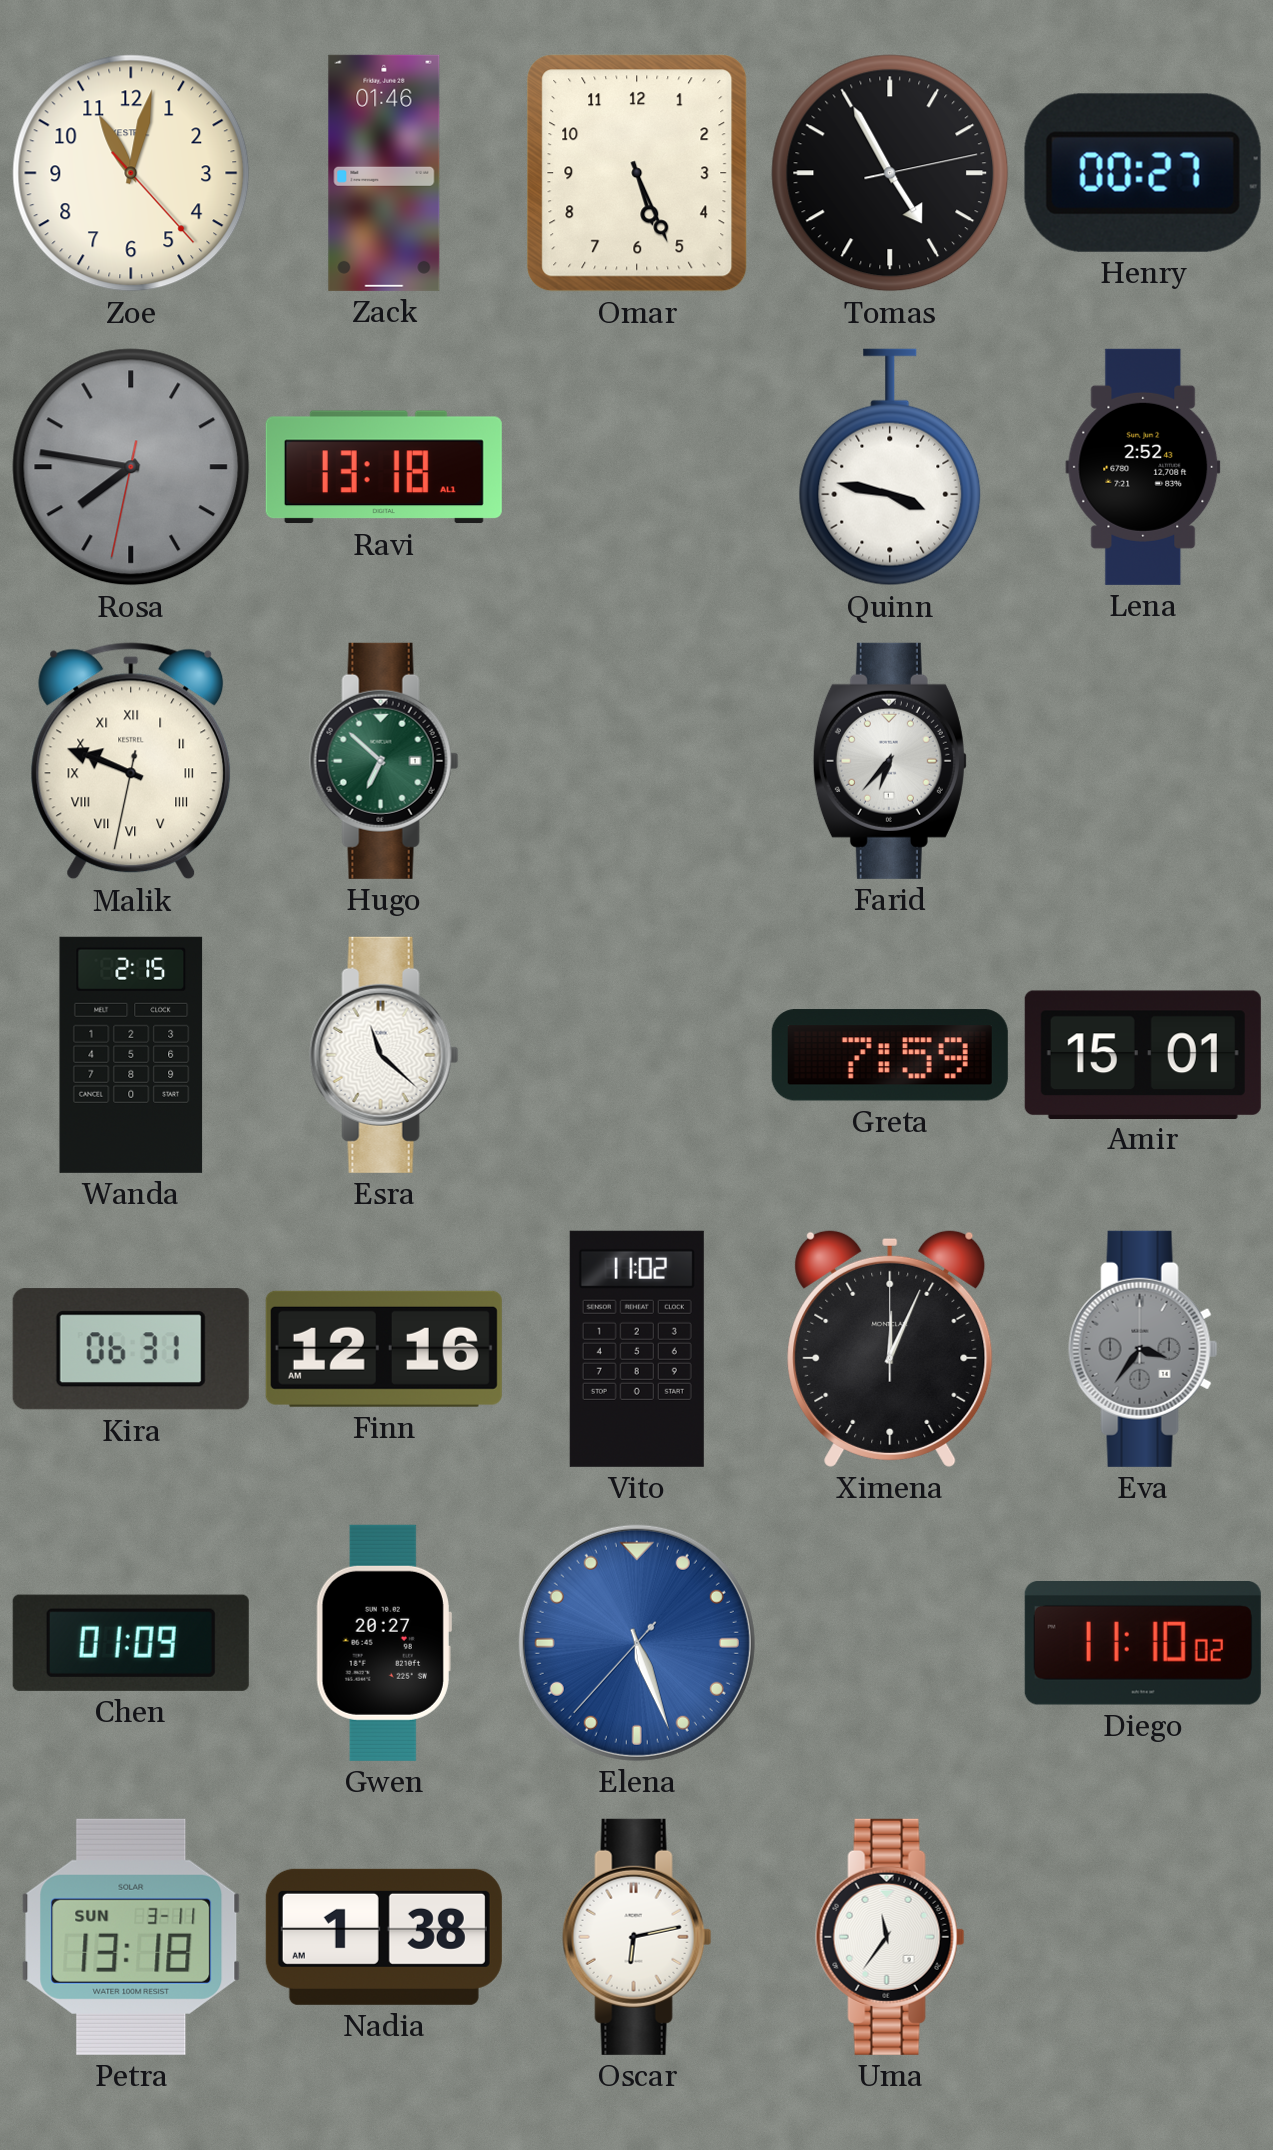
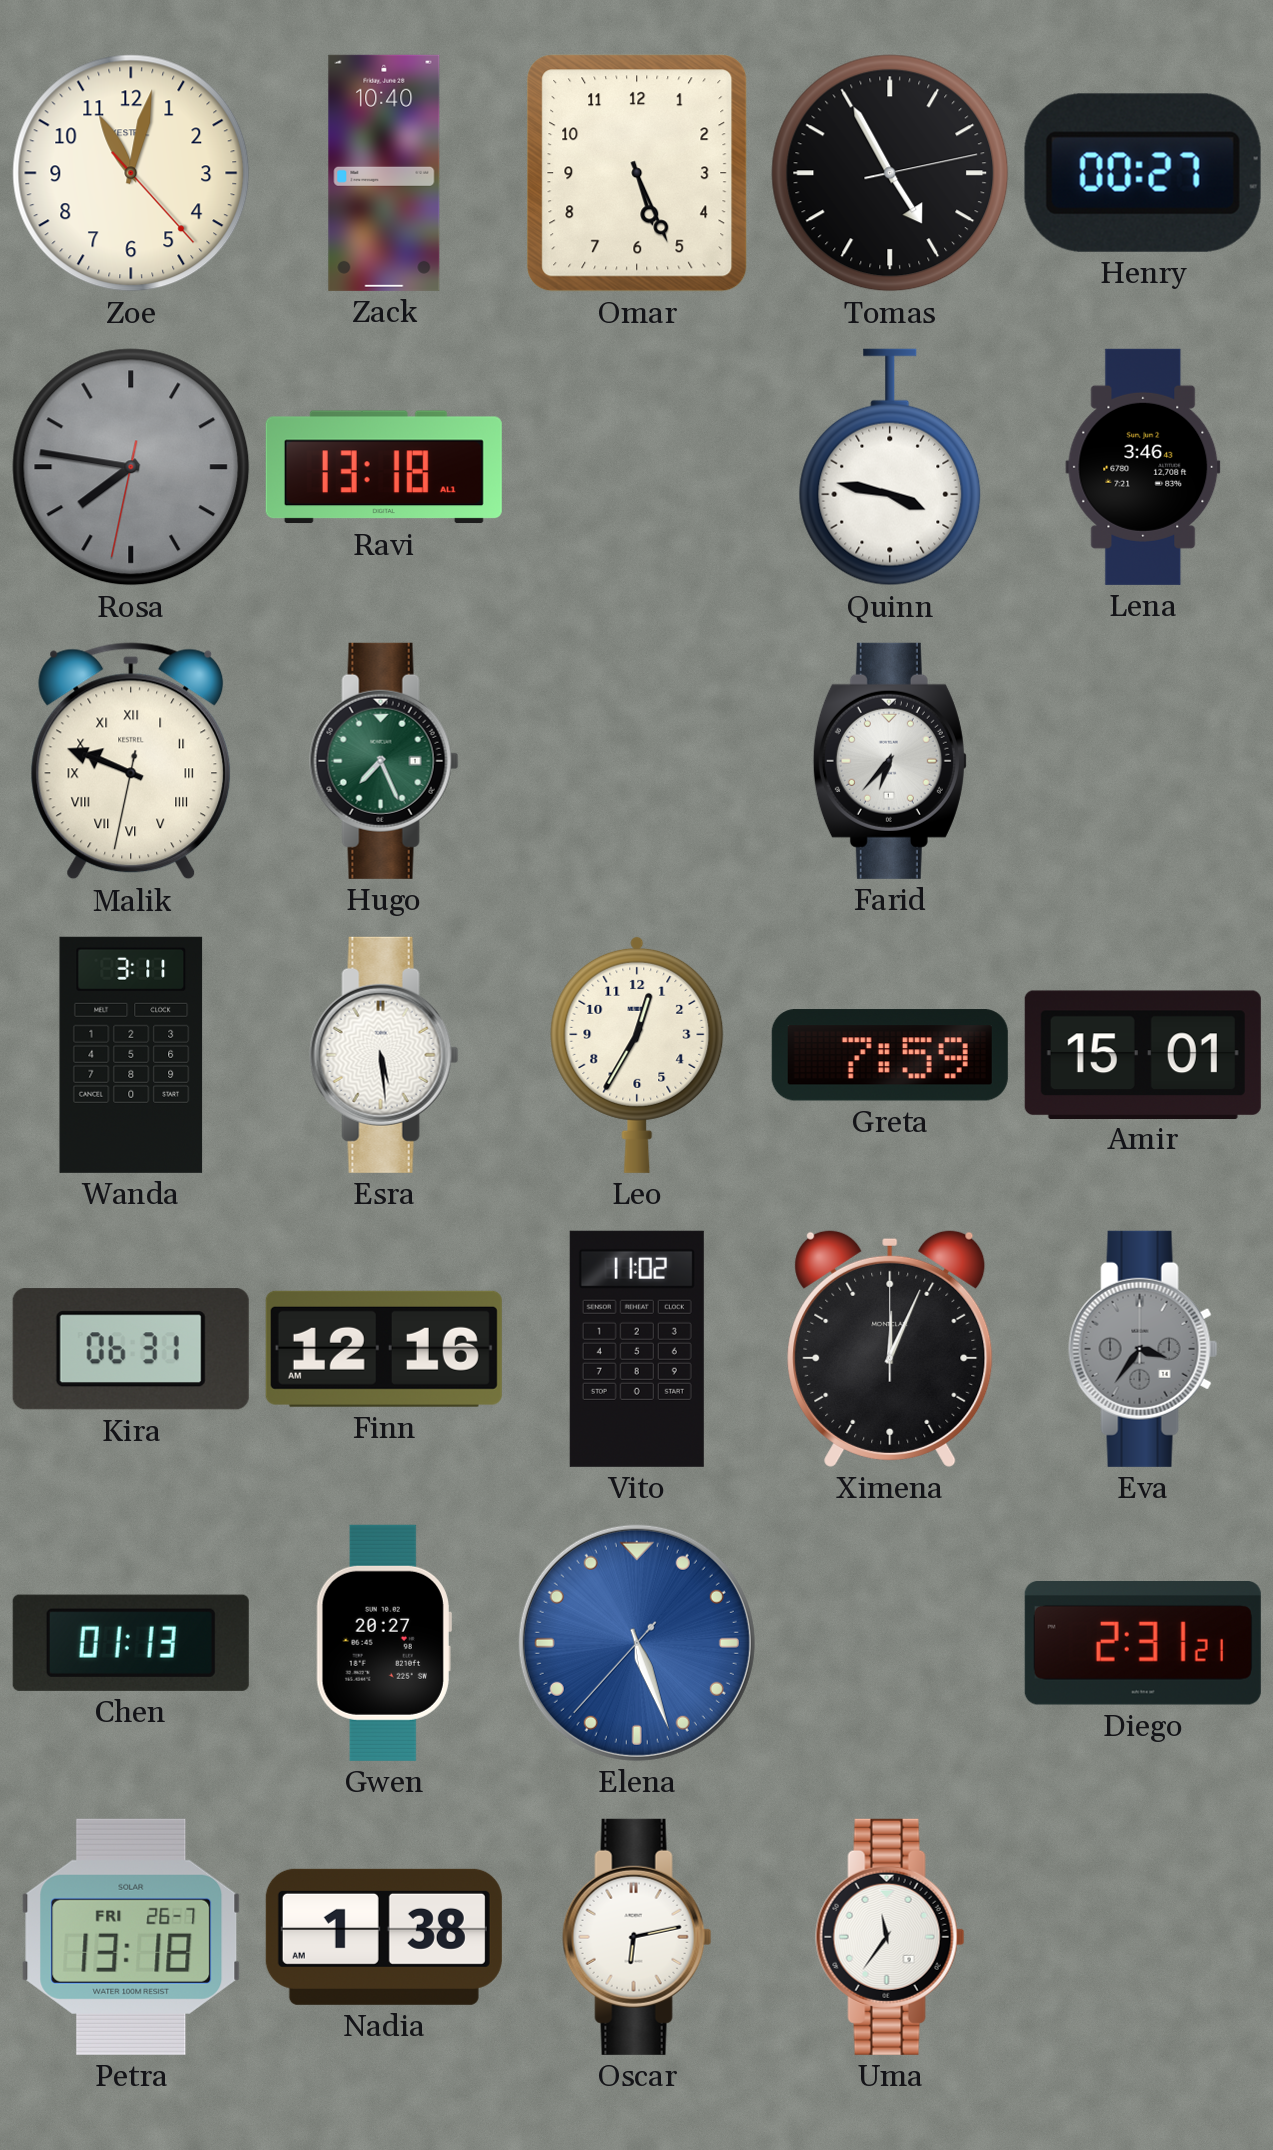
Zack: 01:46 -> 10:40
Lena: 2:52 -> 3:46
Hugo: 6:52 -> 7:26
Wanda: 2:15 -> 3:11
Esra: 11:22 -> 5:29
Leo: none -> 12:35
Chen: 01:09 -> 01:13
Diego: 11:10 -> 2:31
Petra date: SUN 3-11 -> FRI 26-7
